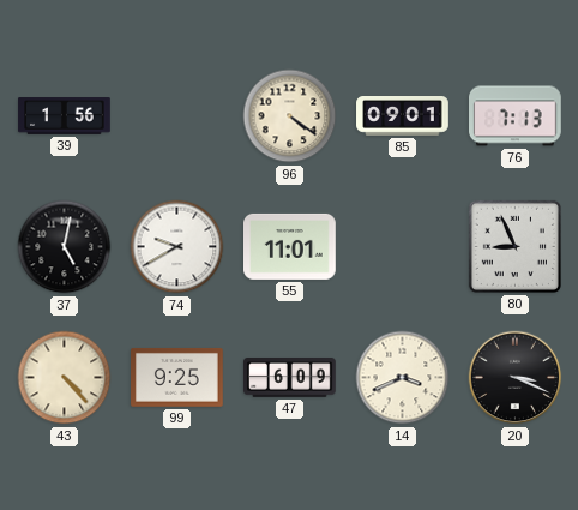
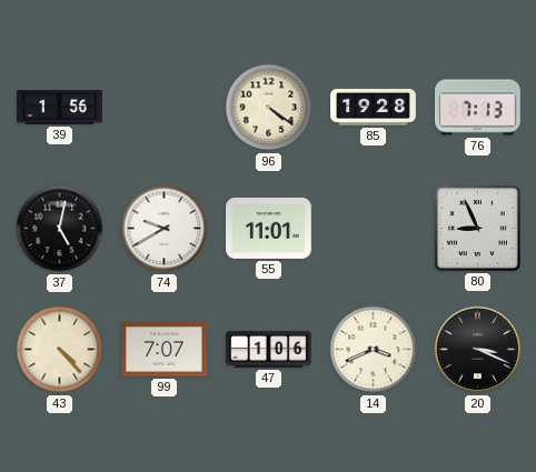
85: 09:01 -> 19:28
99: 9:25 -> 7:07
47: 6:09 -> 1:06
